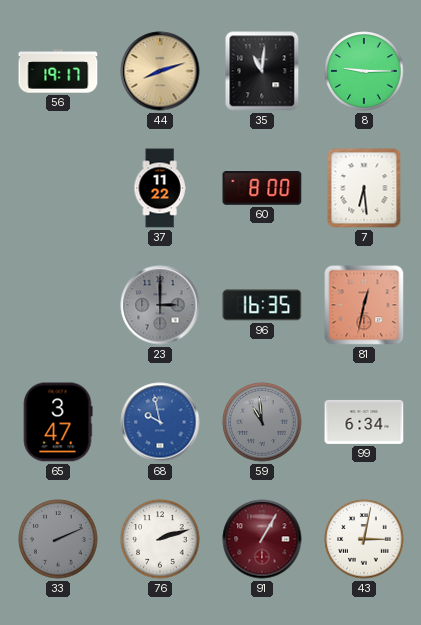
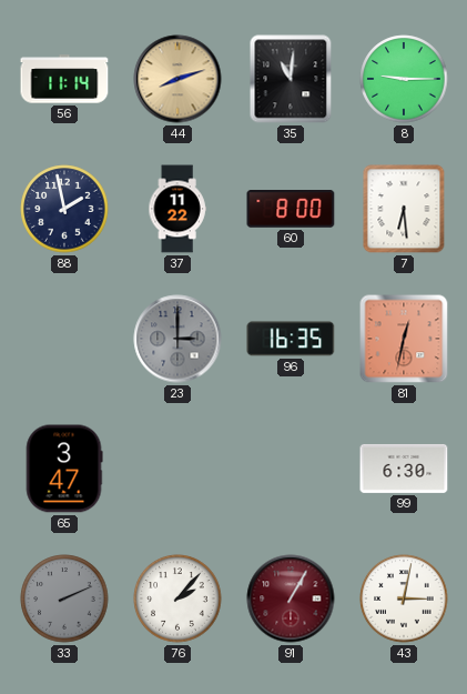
56: 19:17 -> 11:14
88: none -> 1:58
68: 9:58 -> none
59: 10:59 -> none
99: 6:34 -> 6:30
76: 2:12 -> 2:07
